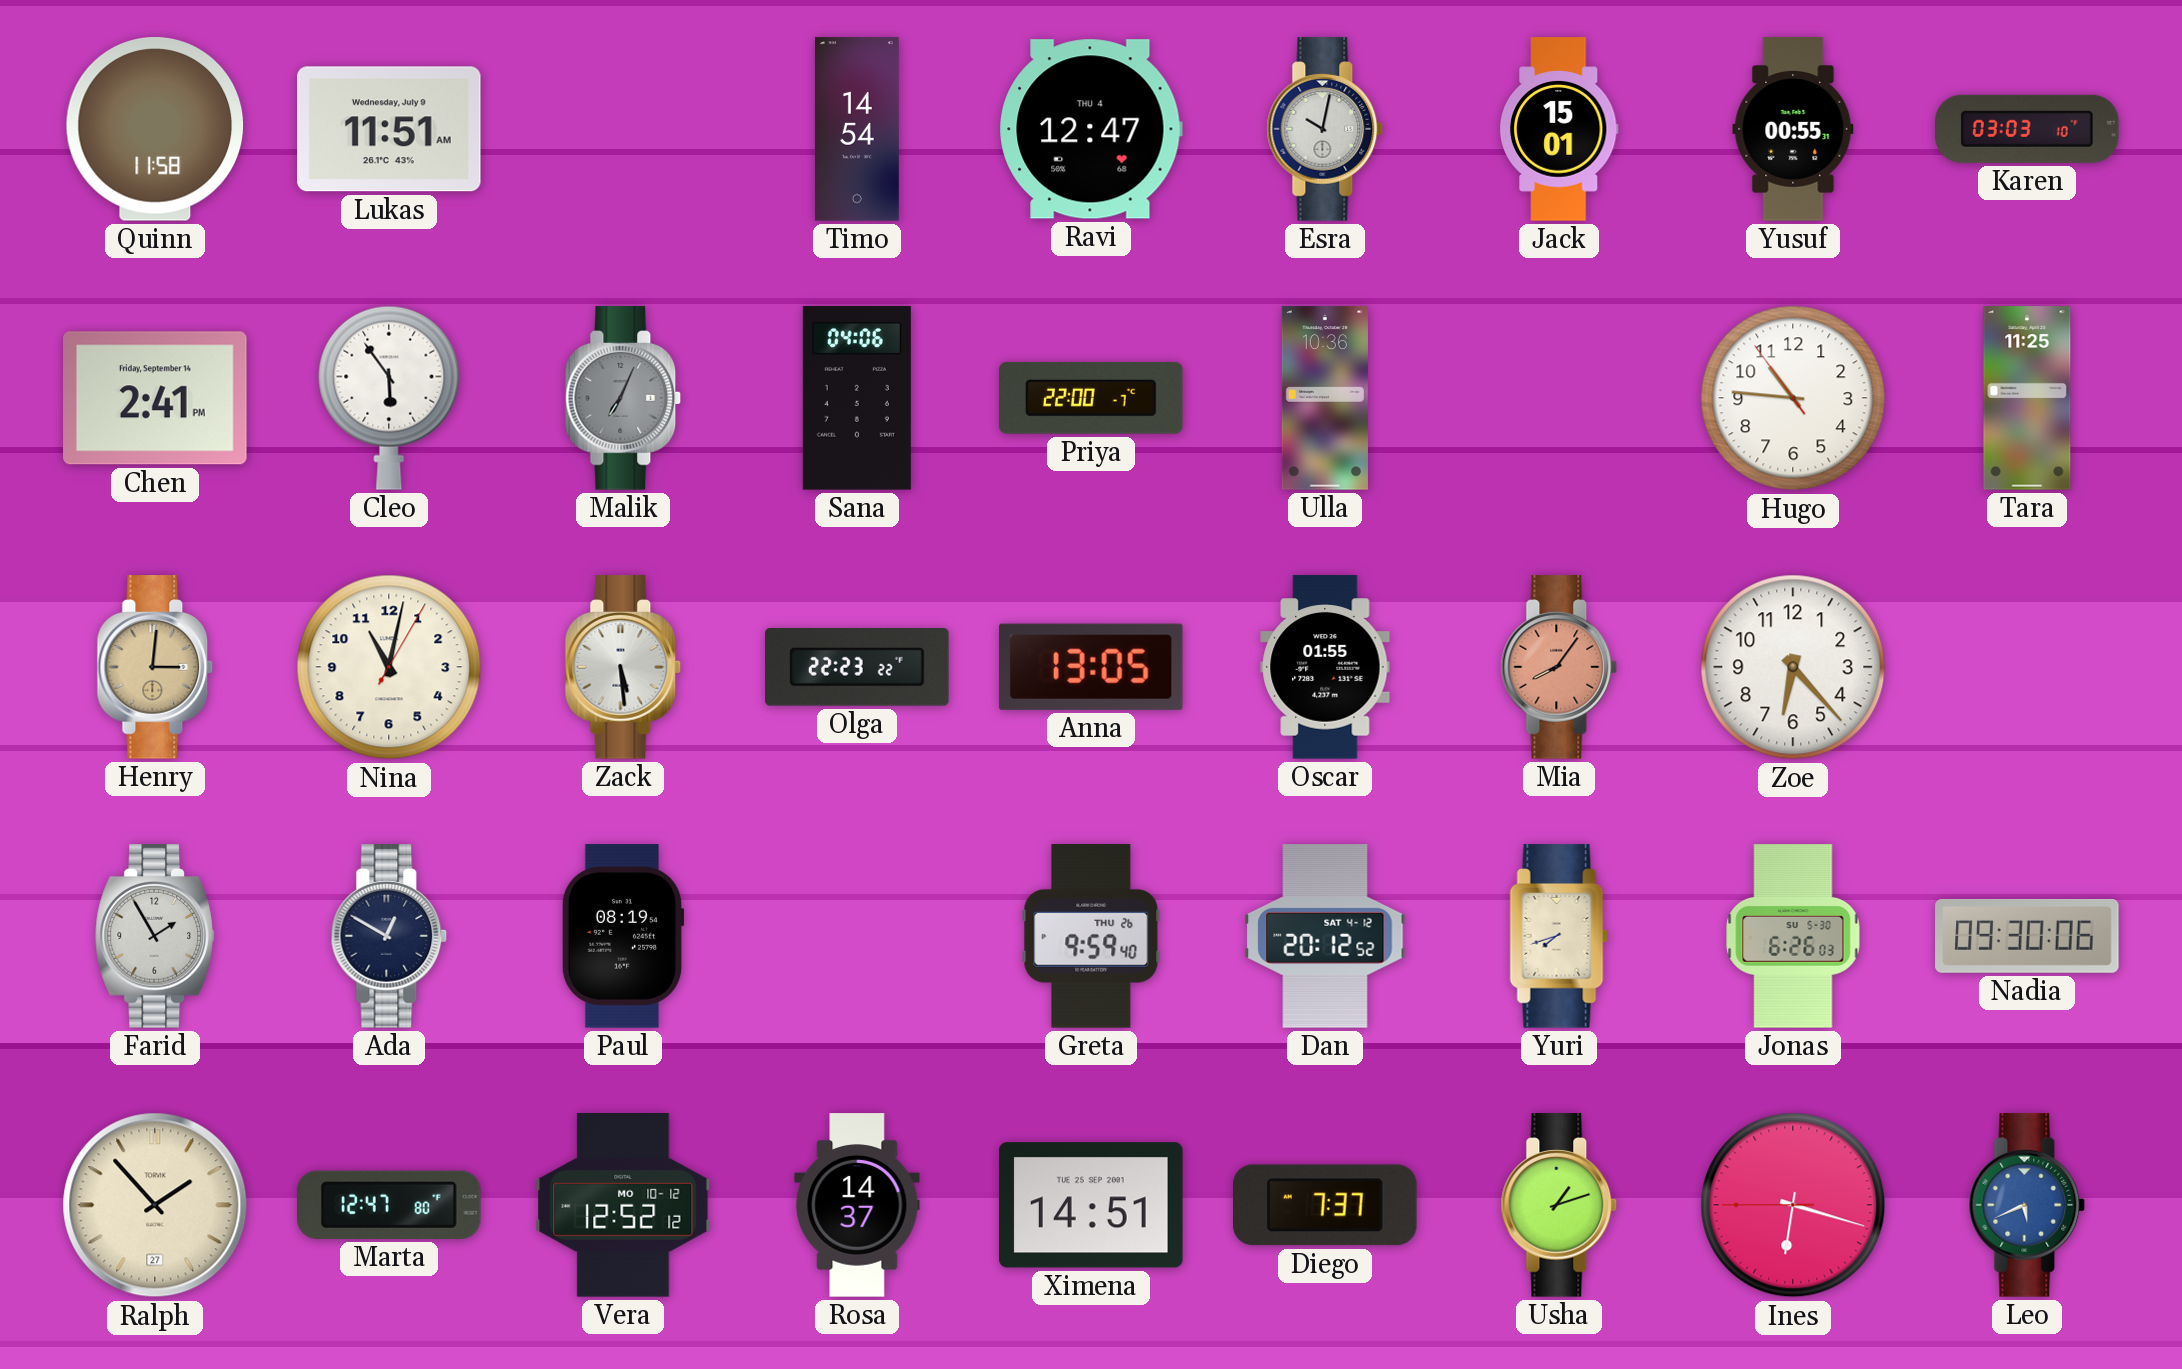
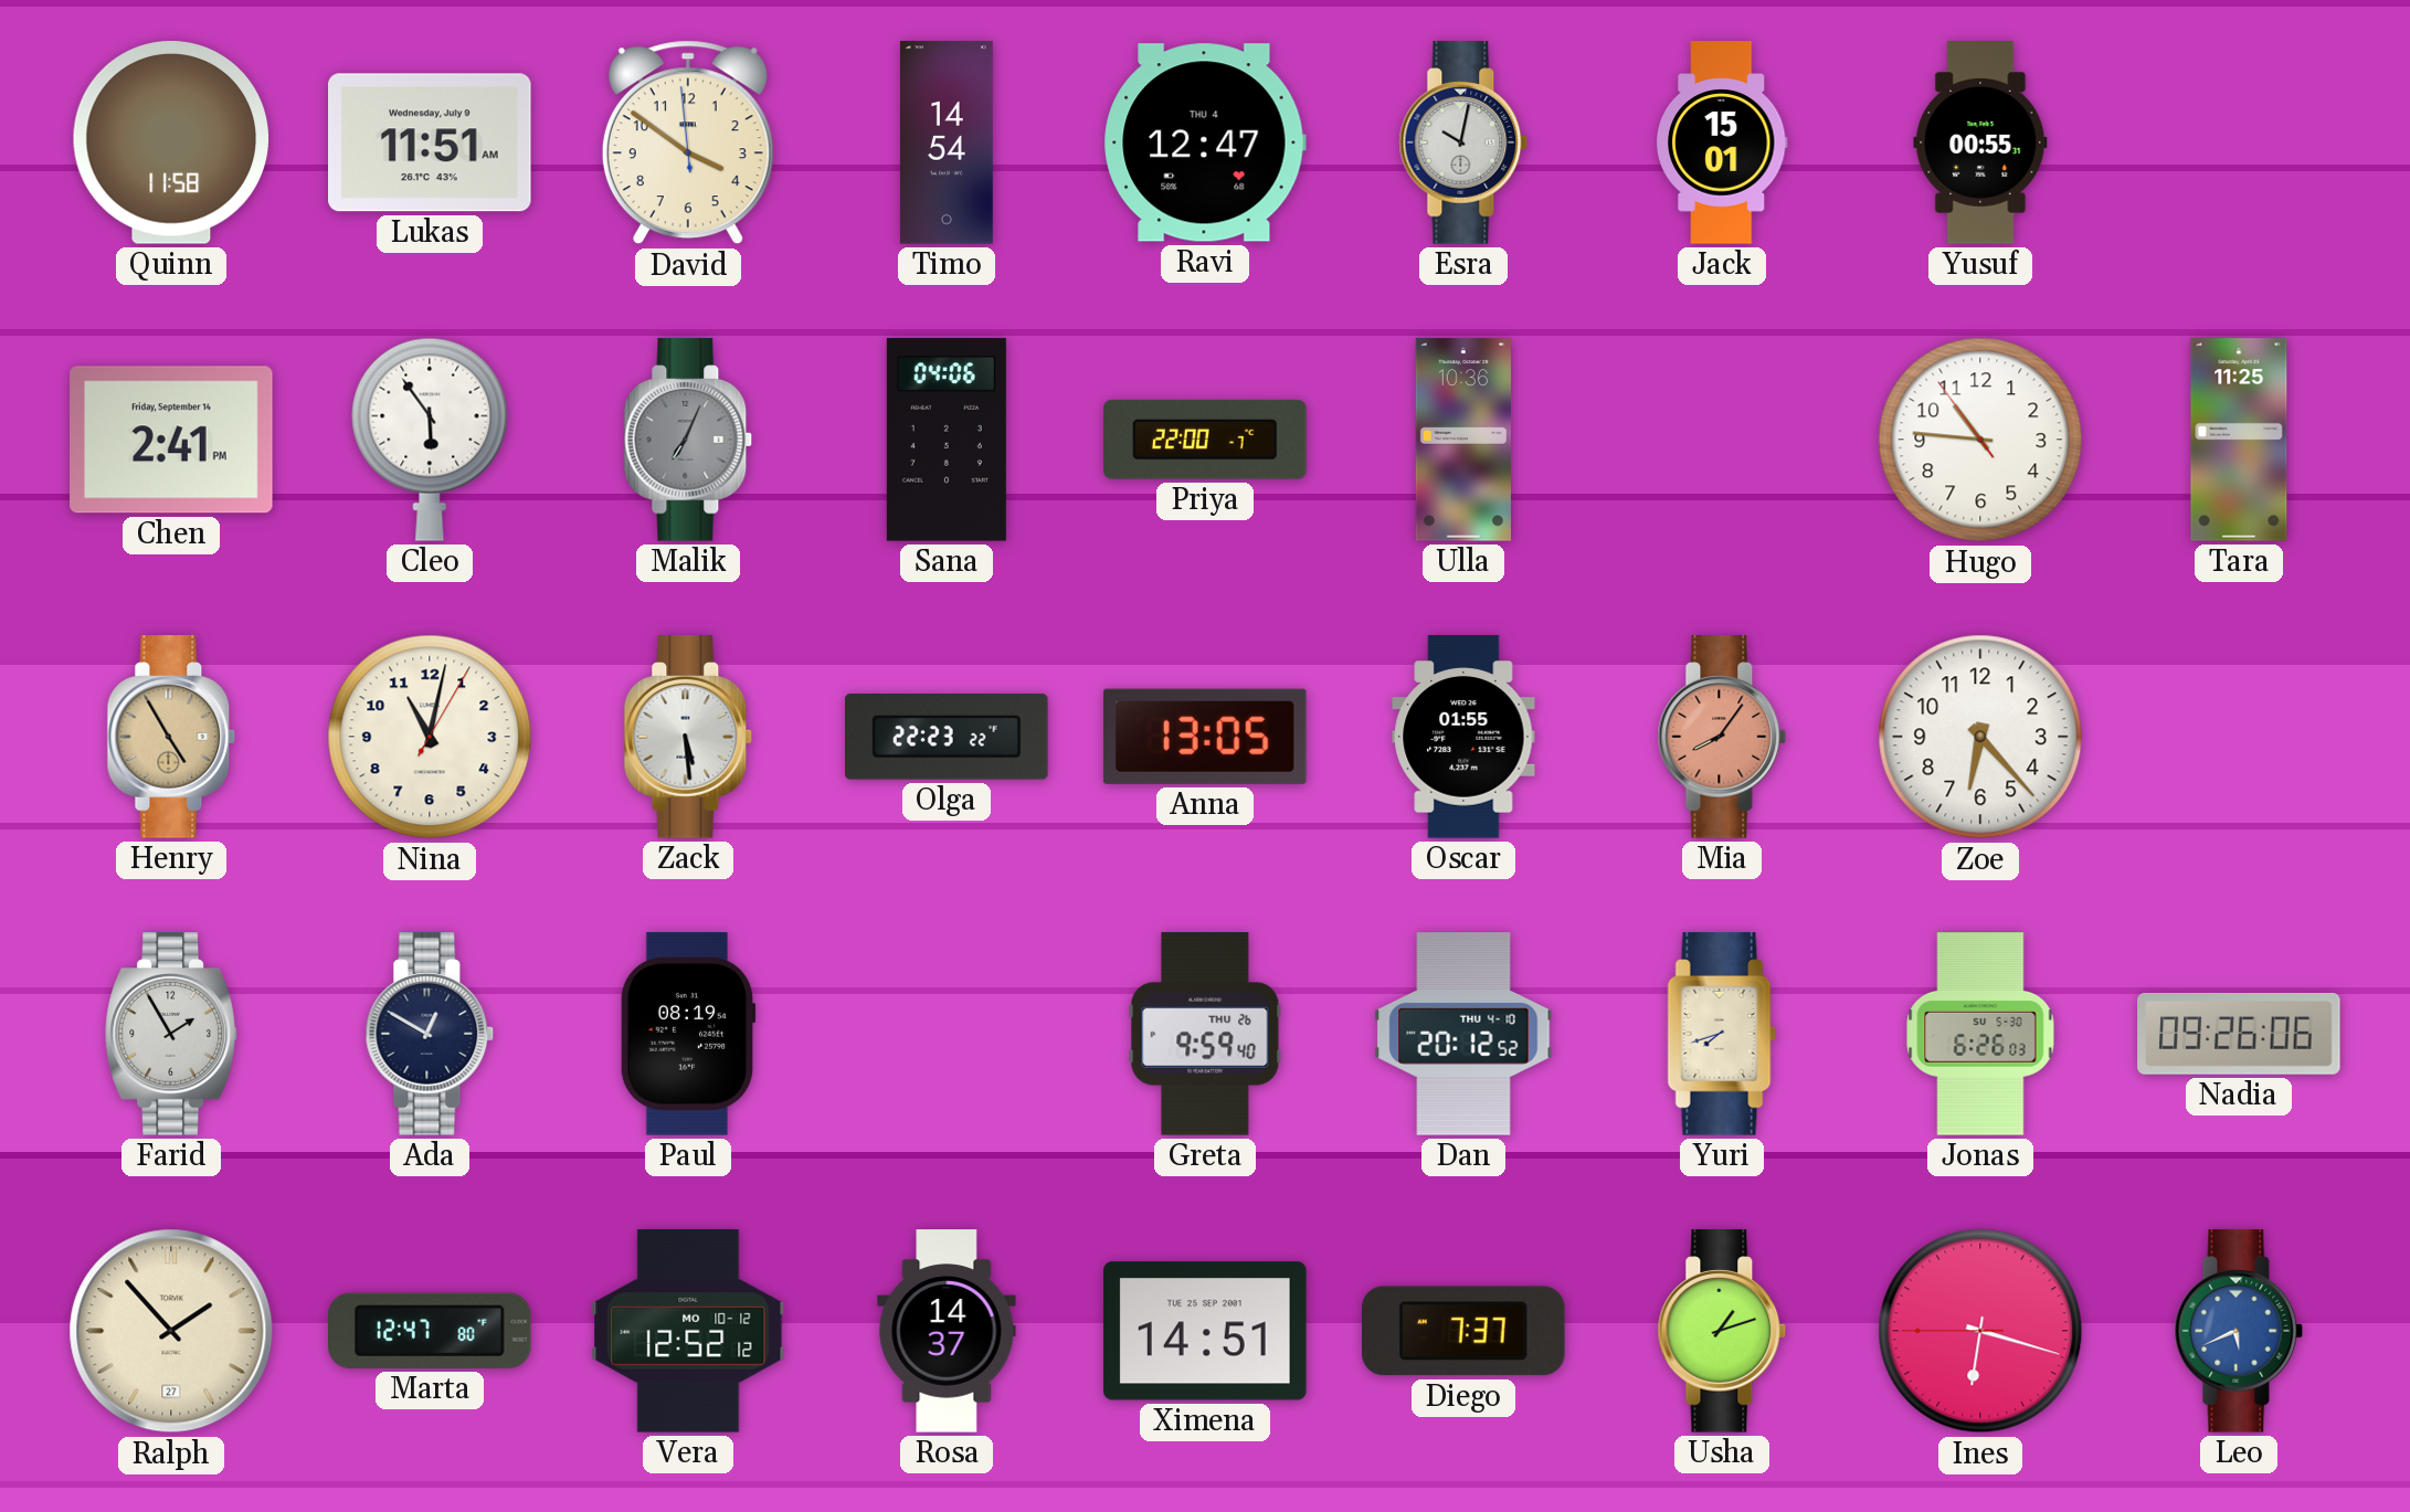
David: none -> 3:50
Karen: 03:03 -> none
Henry: 3:01 -> 4:55
Dan date: SAT 4-12 -> THU 4-10
Nadia: 09:30 -> 09:26
